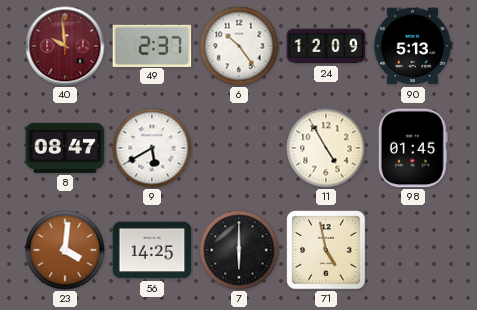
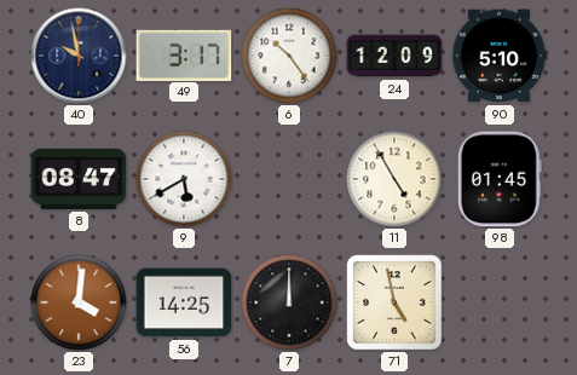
40: 9:59 -> 9:58
40 dial: burgundy -> navy
49: 2:37 -> 3:17
90: 5:13 -> 5:10
7: 6:00 -> 12:00
